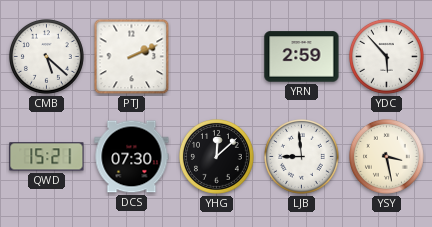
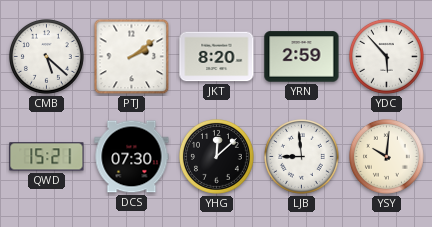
PTJ: 2:11 -> 2:09
JKT: none -> 8:20
YSY: 3:28 -> 10:01
